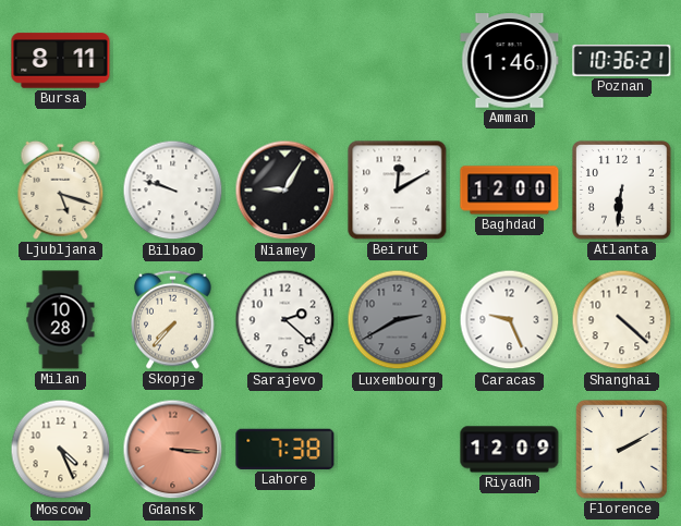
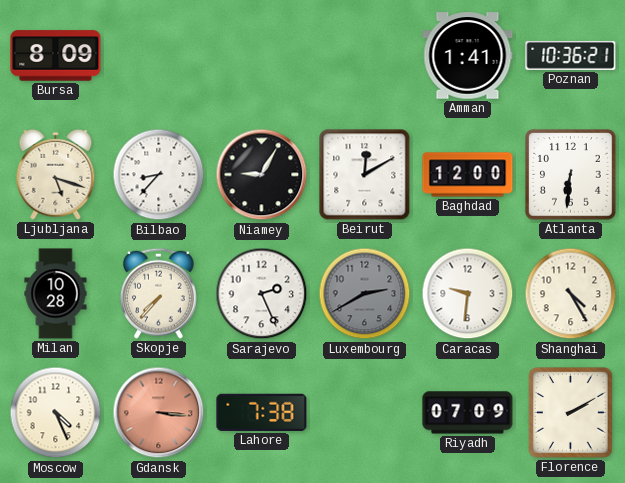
Bursa: 8:11 -> 8:09
Amman: 1:46 -> 1:41
Bilbao: 9:48 -> 8:37
Sarajevo: 2:22 -> 2:26
Caracas: 9:26 -> 9:31
Shanghai: 4:22 -> 4:25
Riyadh: 12:09 -> 07:09
